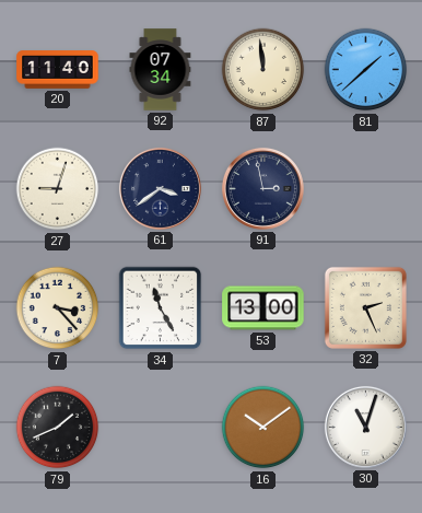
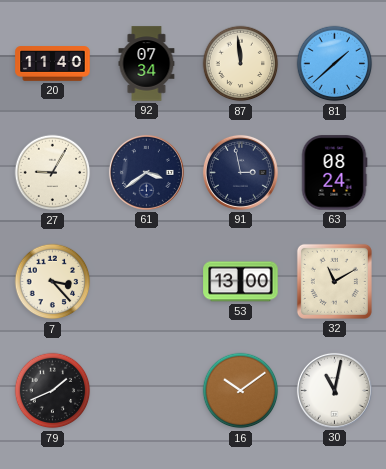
27: 9:03 -> 9:05
63: none -> 08:24
34: 11:25 -> none
32: 2:26 -> 11:10
30: 11:03 -> 11:02
